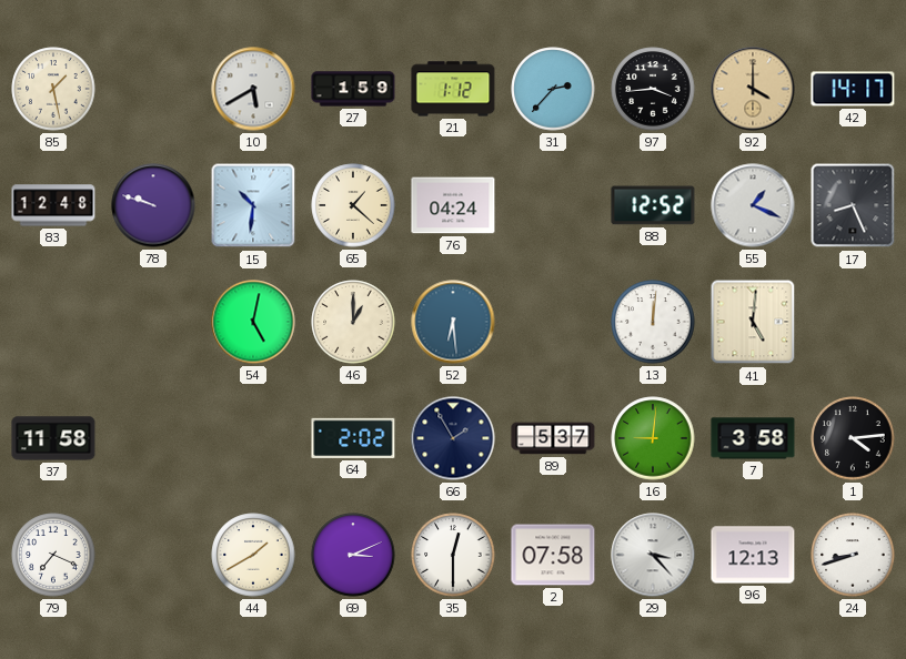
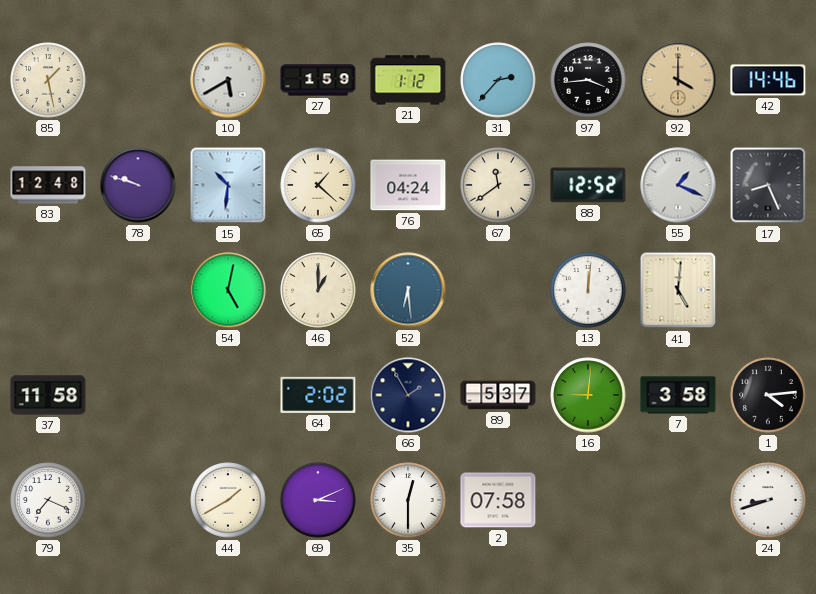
42: 14:17 -> 14:46
67: none -> 11:39
29: 3:23 -> none
96: 12:13 -> none
